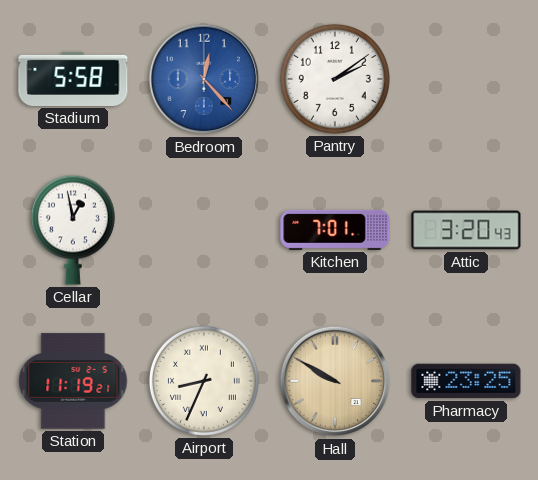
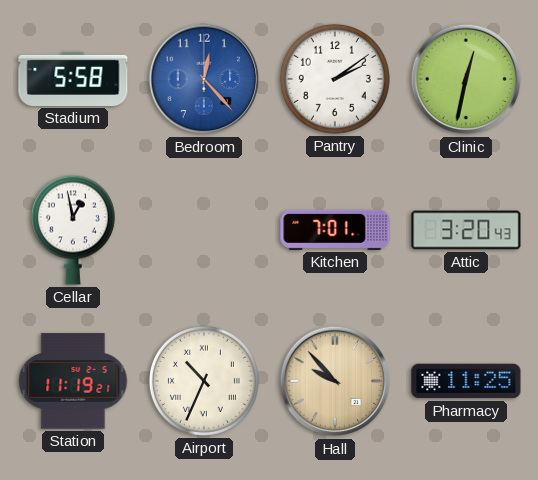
Clinic: none -> 12:32
Airport: 8:34 -> 10:34
Hall: 9:50 -> 9:53
Pharmacy: 23:25 -> 11:25
